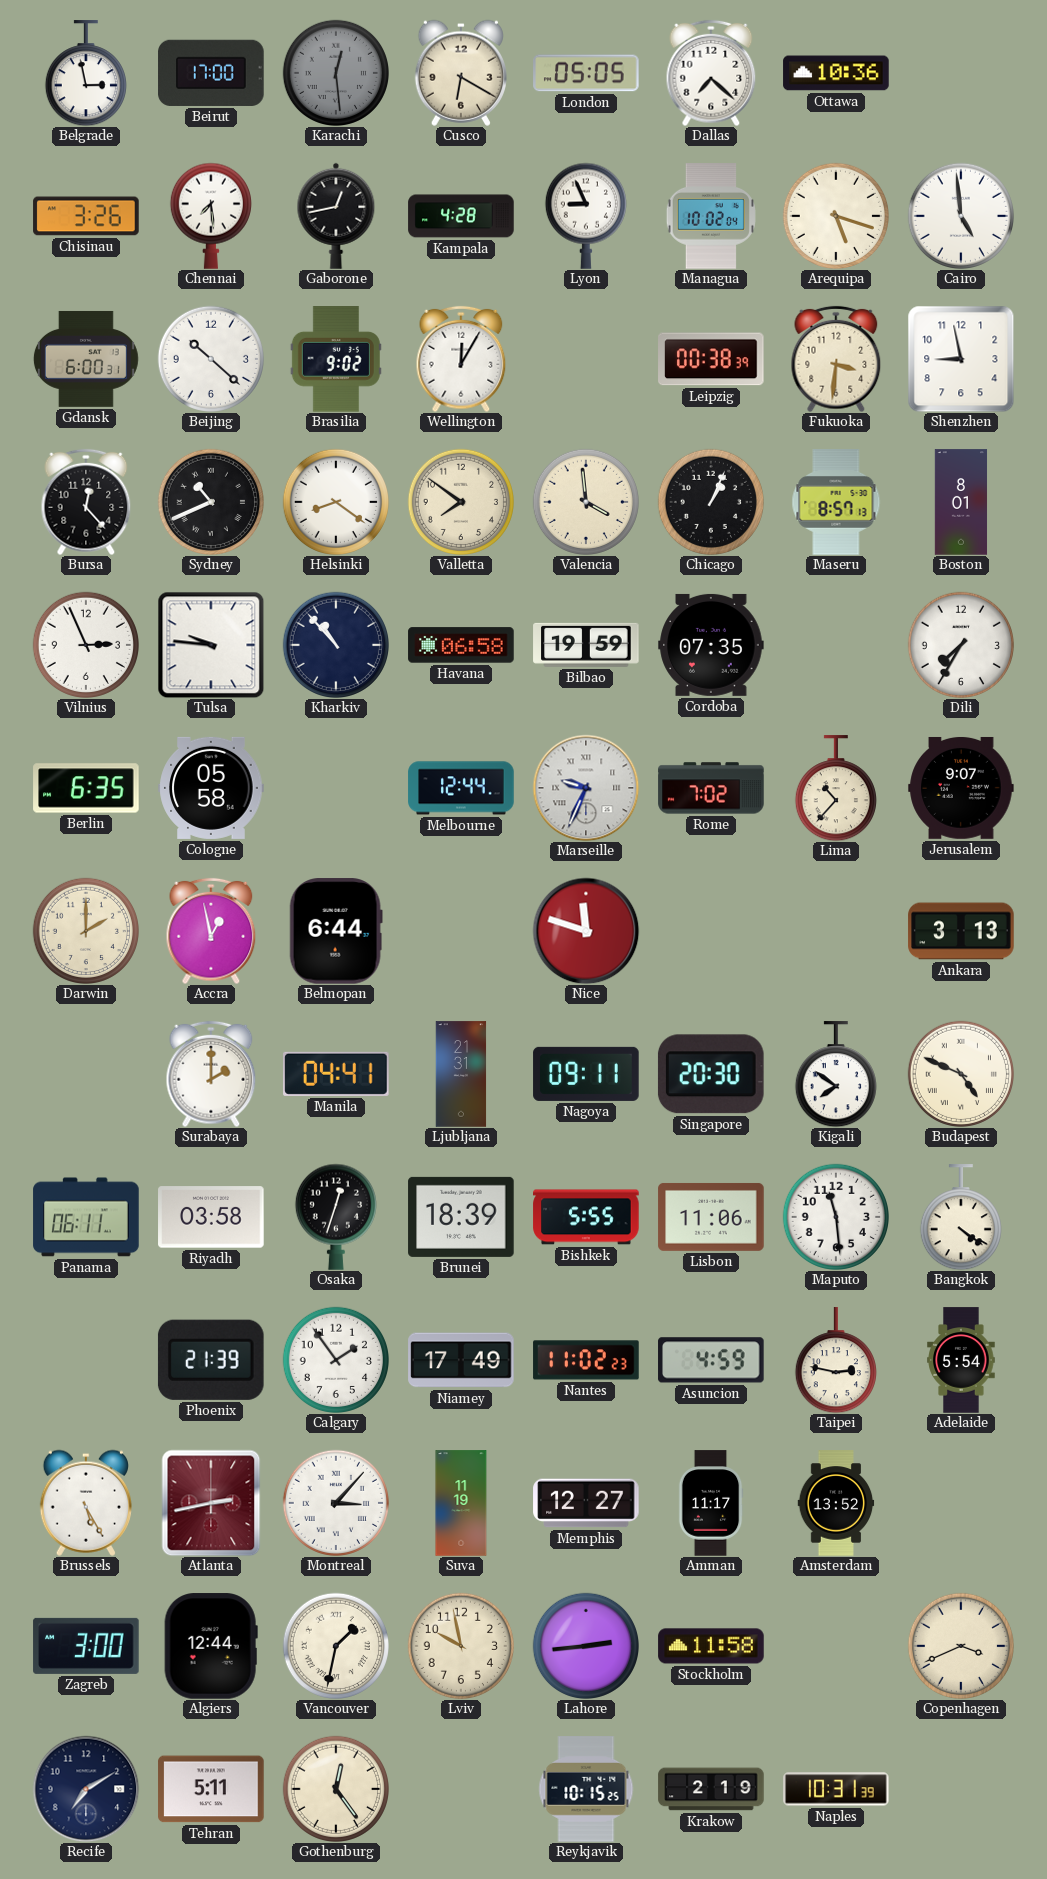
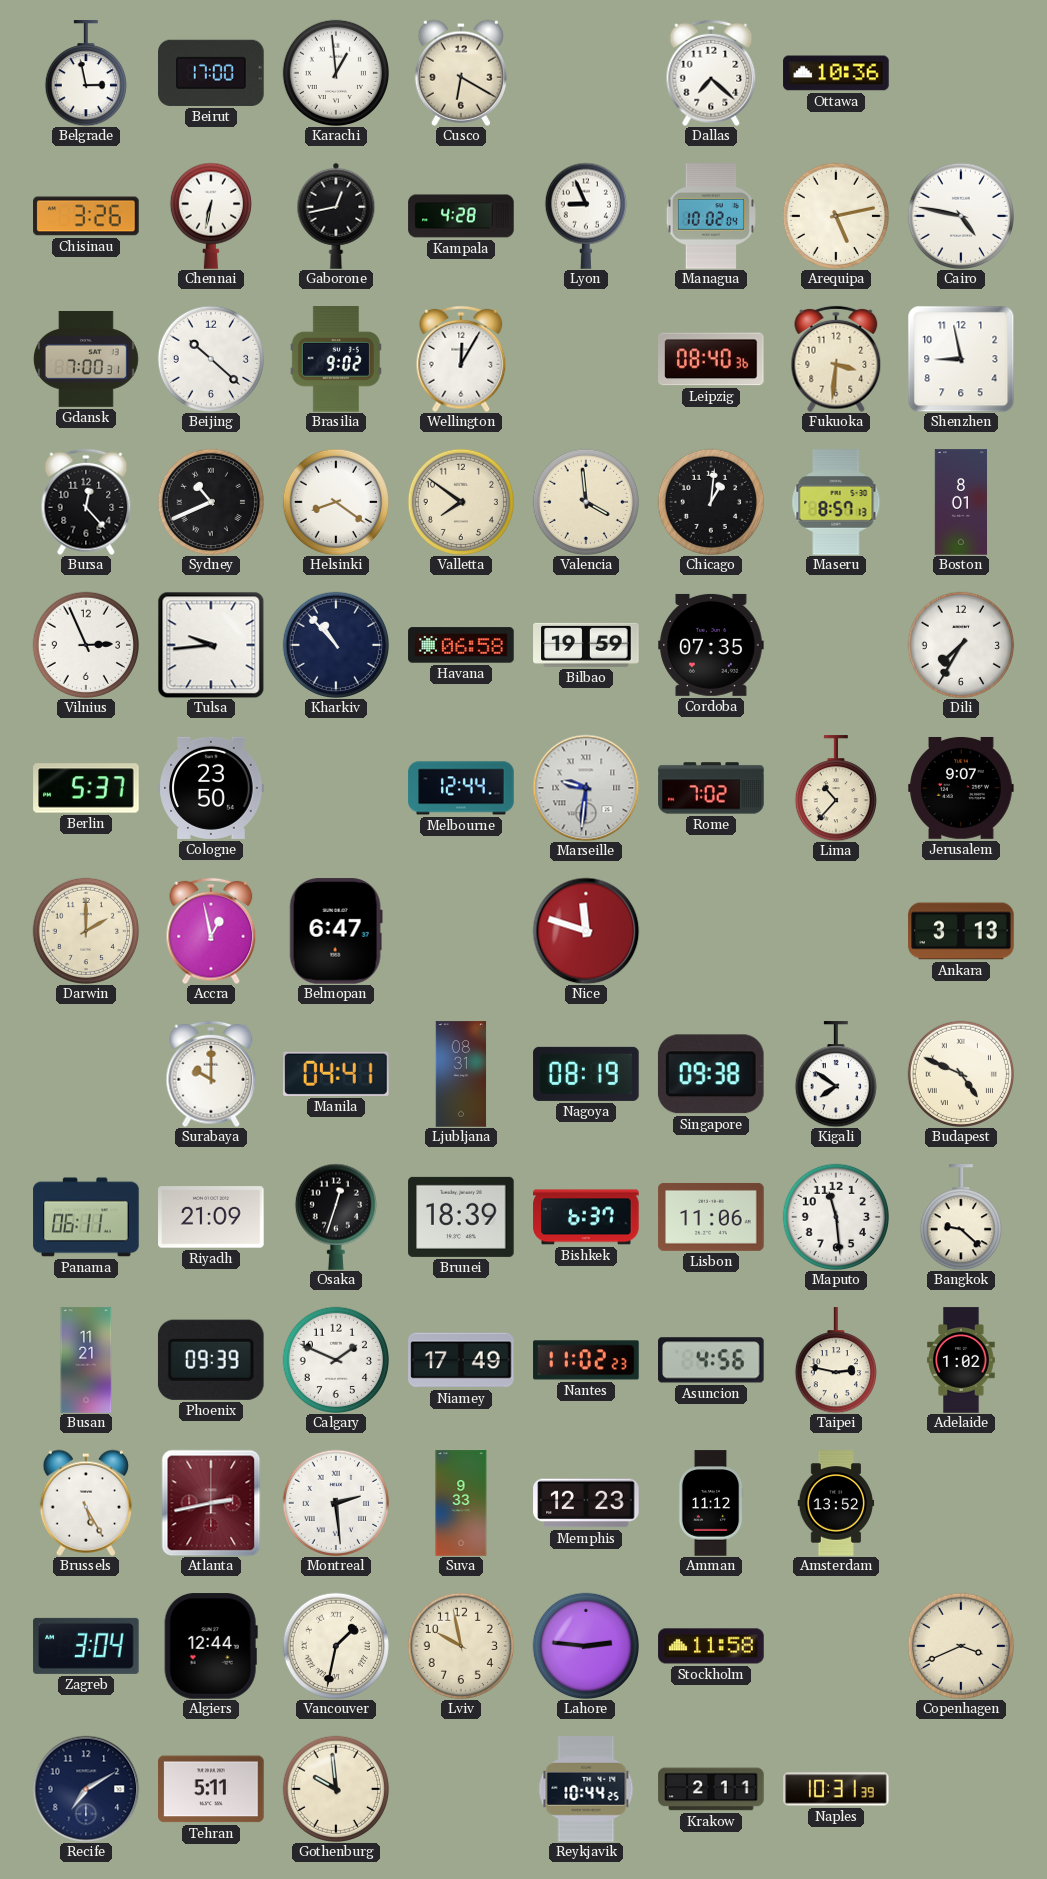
Karachi: 12:29 -> 12:59
Karachi dial: grey -> white
London: 05:05 -> none
Chennai: 7:29 -> 6:32
Arequipa: 5:18 -> 5:13
Cairo: 4:59 -> 4:47
Gdansk: 6:00 -> 7:00
Leipzig: 00:38 -> 08:40
Chicago: 1:04 -> 1:01
Tulsa: 9:46 -> 9:44
Berlin: 6:35 -> 5:37
Cologne: 05:58 -> 23:50
Marseille: 9:34 -> 9:31
Belmopan: 6:44 -> 6:47
Surabaya: 2:00 -> 10:00
Ljubljana: 21:31 -> 08:31
Nagoya: 09:11 -> 08:19
Singapore: 20:30 -> 09:38
Riyadh: 03:58 -> 21:09
Bishkek: 5:55 -> 6:37
Bangkok: 4:21 -> 9:22
Busan: none -> 11:21
Phoenix: 21:39 -> 09:39
Calgary: 1:54 -> 1:49
Asuncion: 4:59 -> 4:56
Adelaide: 5:54 -> 1:02
Montreal: 3:07 -> 2:29
Suva: 11:19 -> 9:33
Memphis: 12:27 -> 12:23
Amman: 11:17 -> 11:12
Zagreb: 3:00 -> 3:04
Lahore: 2:44 -> 2:46
Gothenburg: 12:24 -> 9:59
Reykjavik: 10:15 -> 10:44
Krakow: 2:19 -> 2:11
